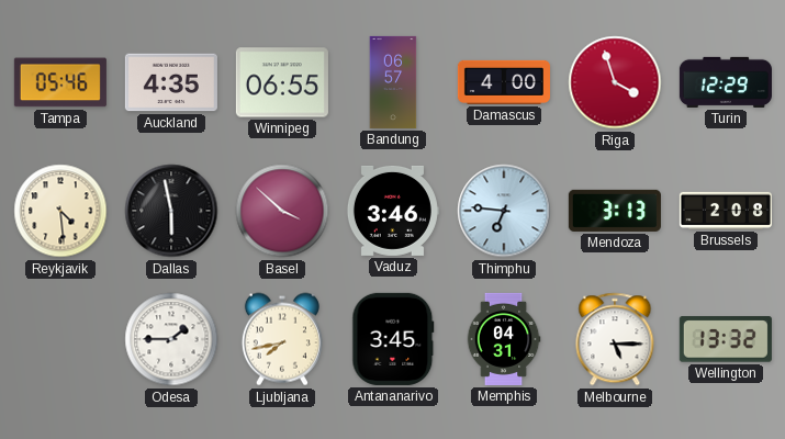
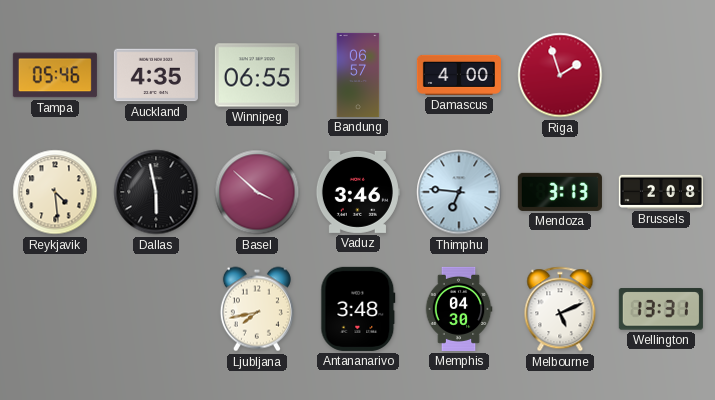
Riga: 3:57 -> 1:57
Turin: 12:29 -> none
Odesa: 1:45 -> none
Antananarivo: 3:45 -> 3:48
Memphis: 04:31 -> 04:30
Melbourne: 5:15 -> 5:11
Wellington: 13:32 -> 13:31
